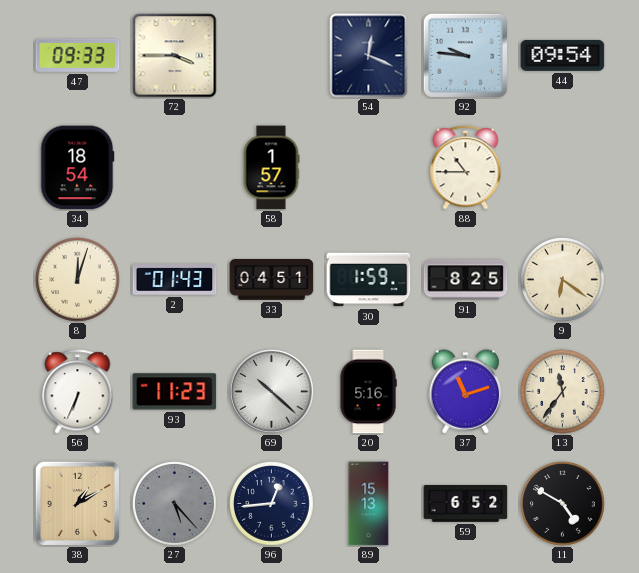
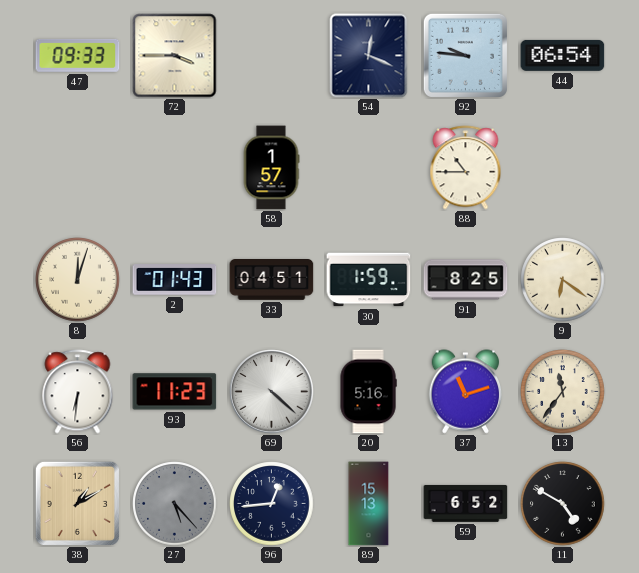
44: 09:54 -> 06:54
34: 18:54 -> none
56: 6:34 -> 6:31
69: 10:22 -> 4:22
